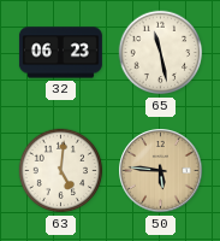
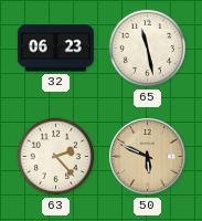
63: 5:01 -> 2:23
50: 5:46 -> 5:49
